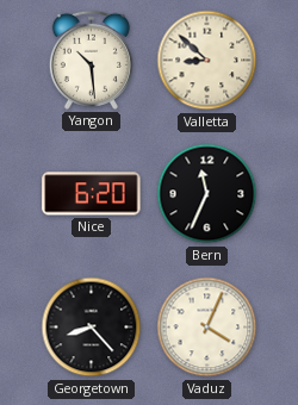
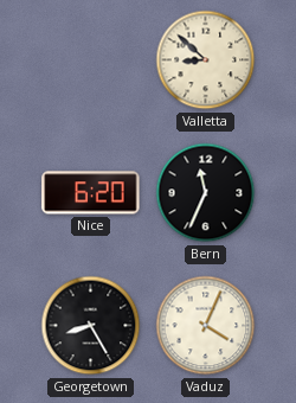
Yangon: 10:29 -> none
Georgetown: 8:23 -> 8:25
